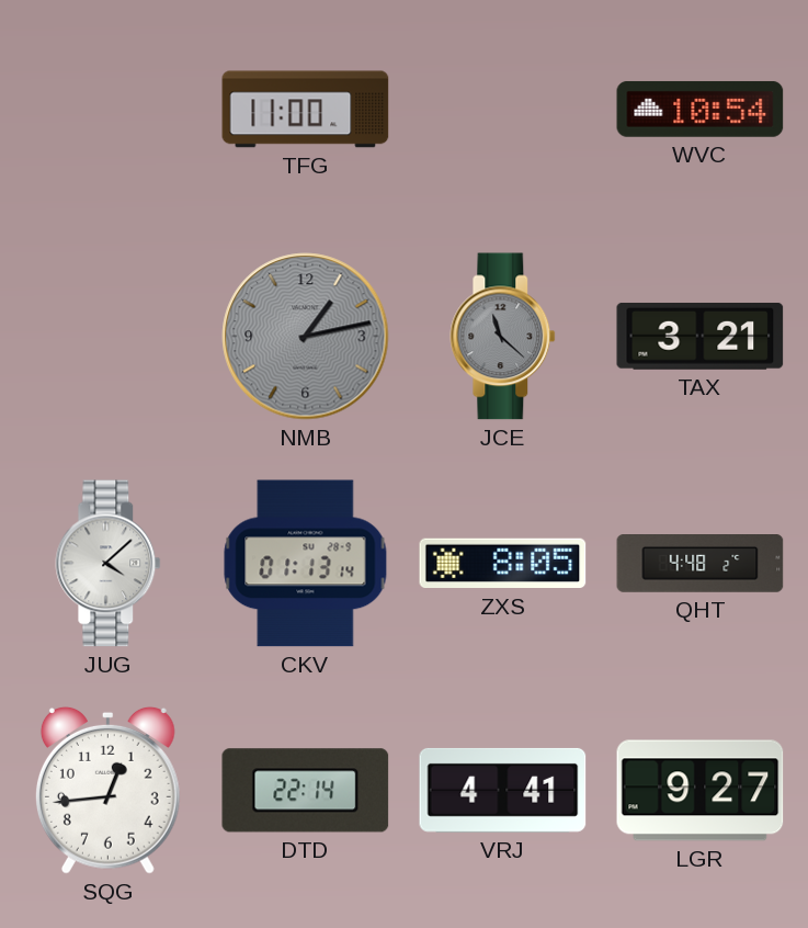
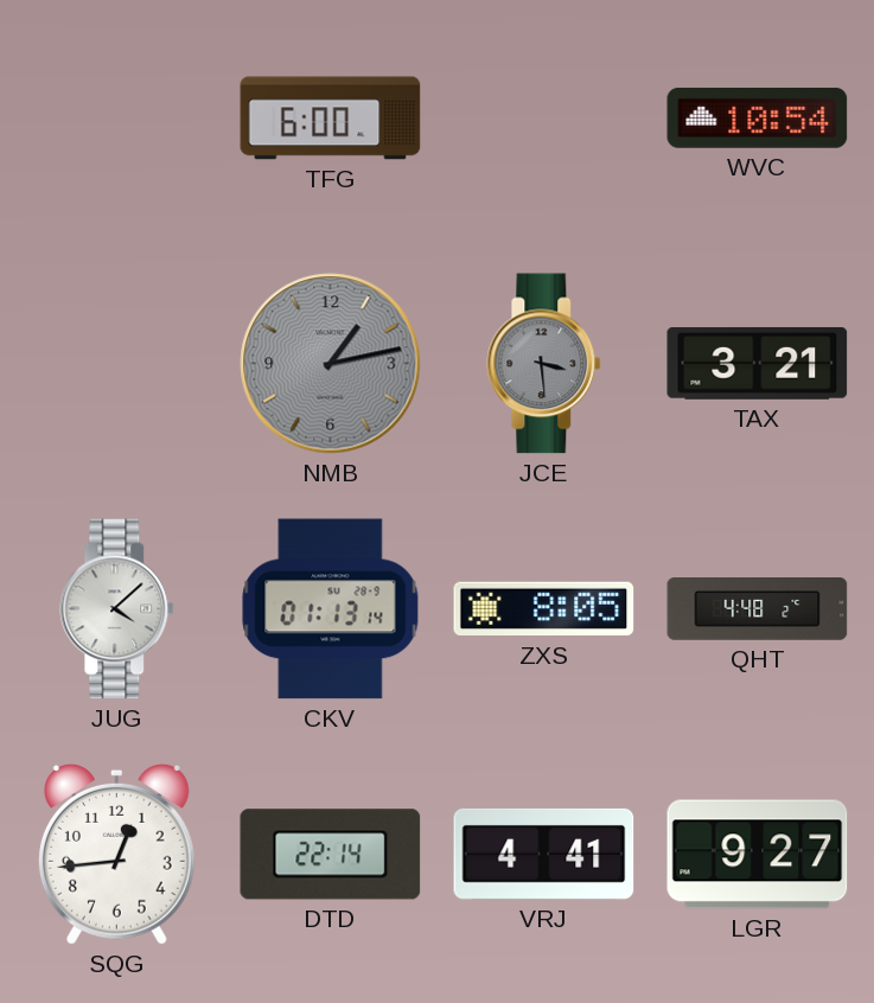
TFG: 11:00 -> 6:00
JCE: 11:22 -> 3:29
